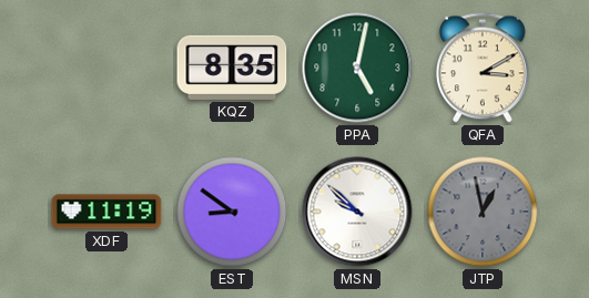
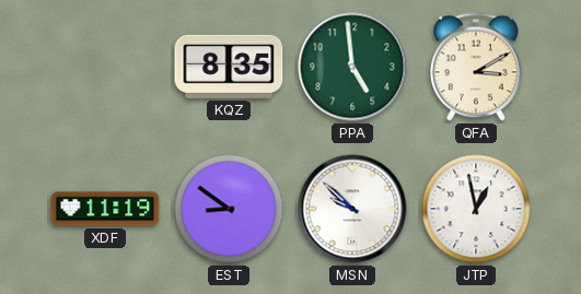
PPA: 5:02 -> 4:59
JTP dial: grey -> white
